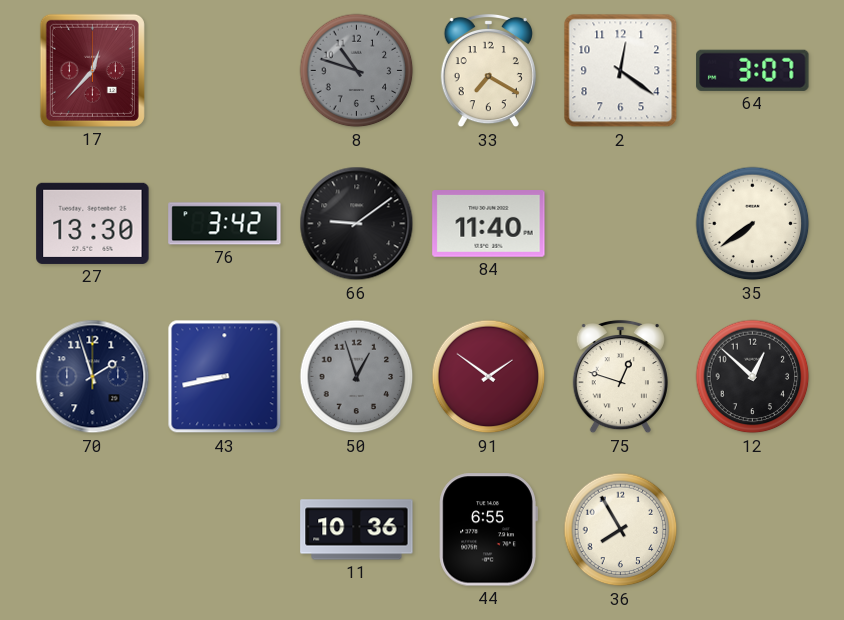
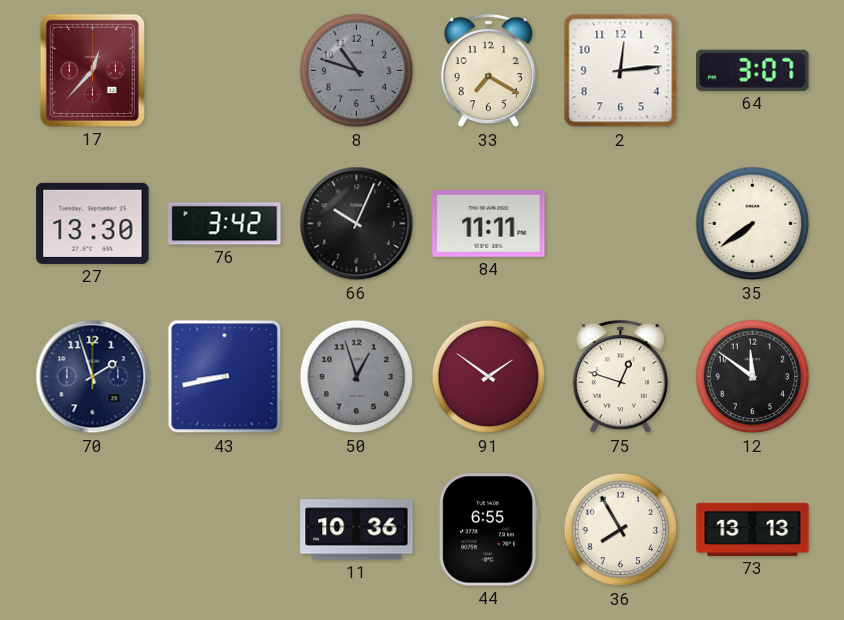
2: 12:21 -> 12:14
66: 9:09 -> 10:04
84: 11:40 -> 11:11
12: 12:52 -> 11:51
73: none -> 13:13
